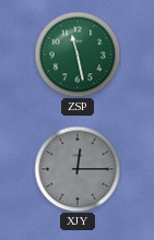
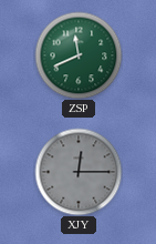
ZSP: 11:28 -> 11:41
